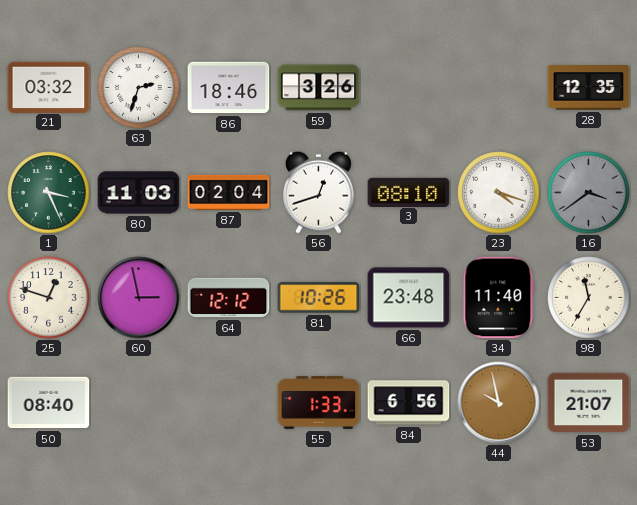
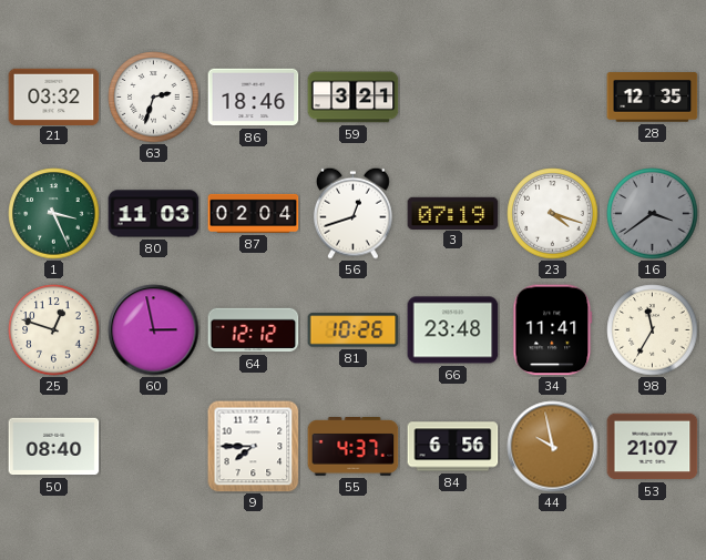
59: 3:26 -> 3:21
3: 08:10 -> 07:19
34: 11:40 -> 11:41
9: none -> 7:45
55: 1:33 -> 4:37
